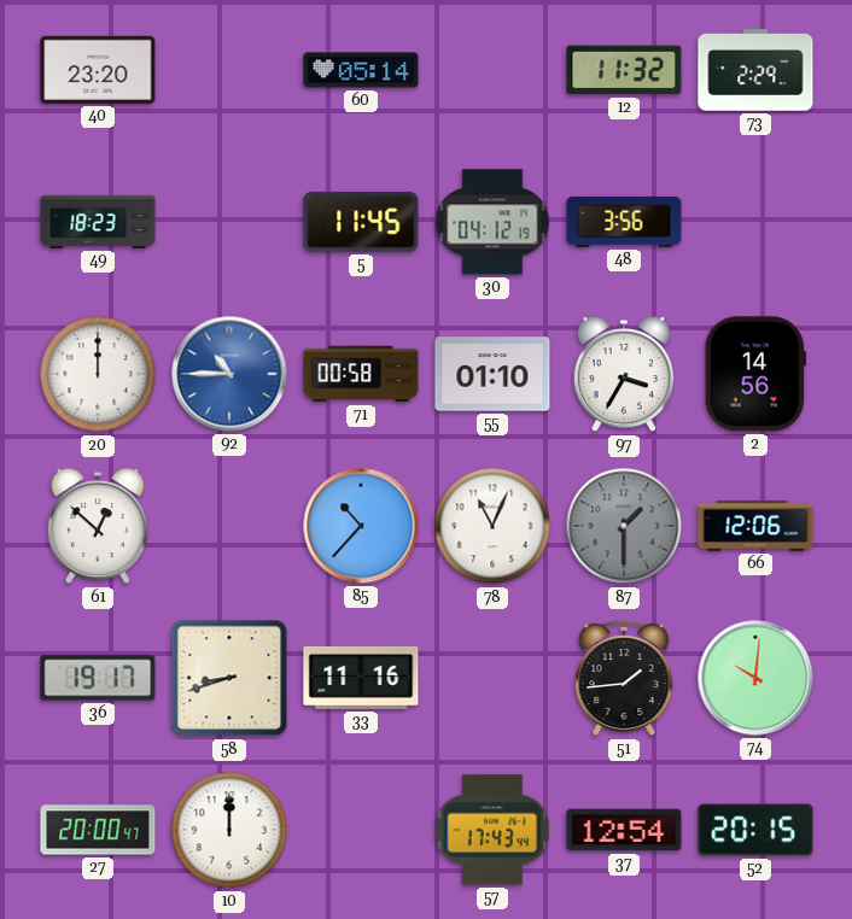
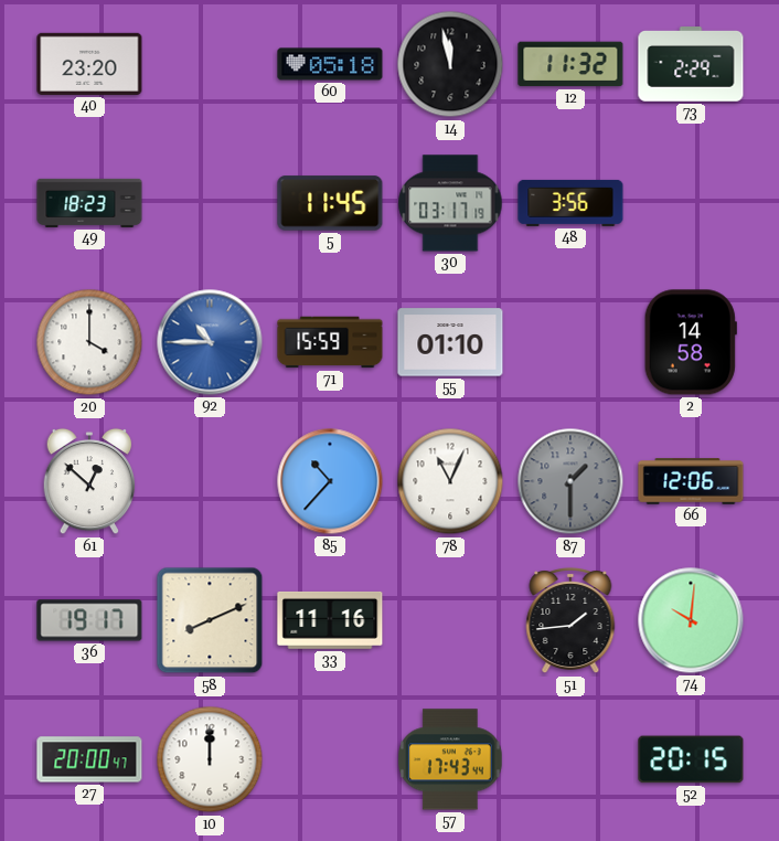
60: 05:14 -> 05:18
14: none -> 11:58
30: 04:12 -> 03:17
20: 12:00 -> 4:00
71: 00:58 -> 15:59
97: 3:35 -> none
2: 14:56 -> 14:58
58: 8:42 -> 8:11
37: 12:54 -> none
